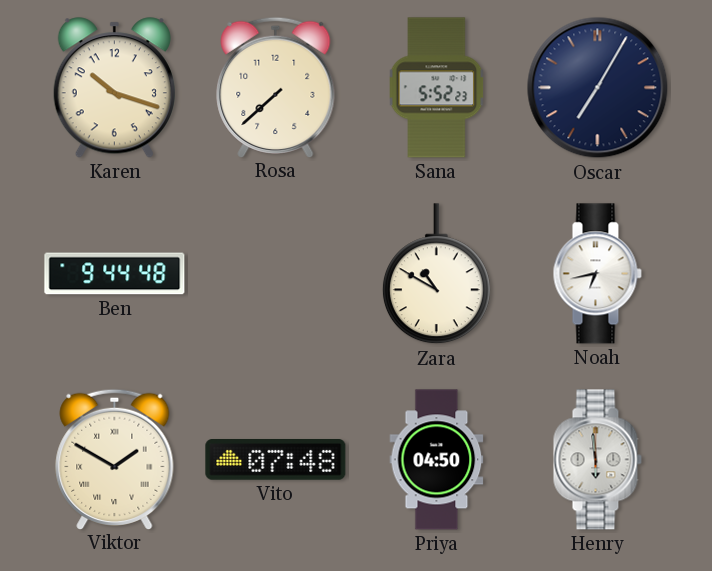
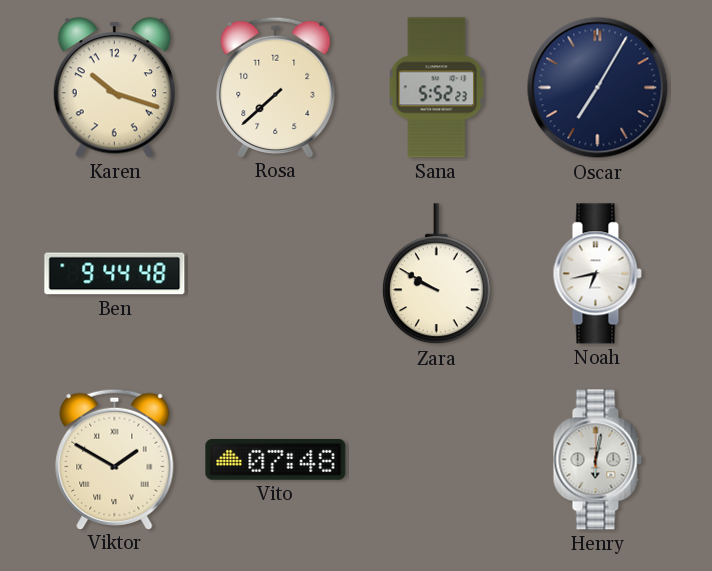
Zara: 10:50 -> 9:50
Priya: 04:50 -> none
Henry: 5:59 -> 6:02
